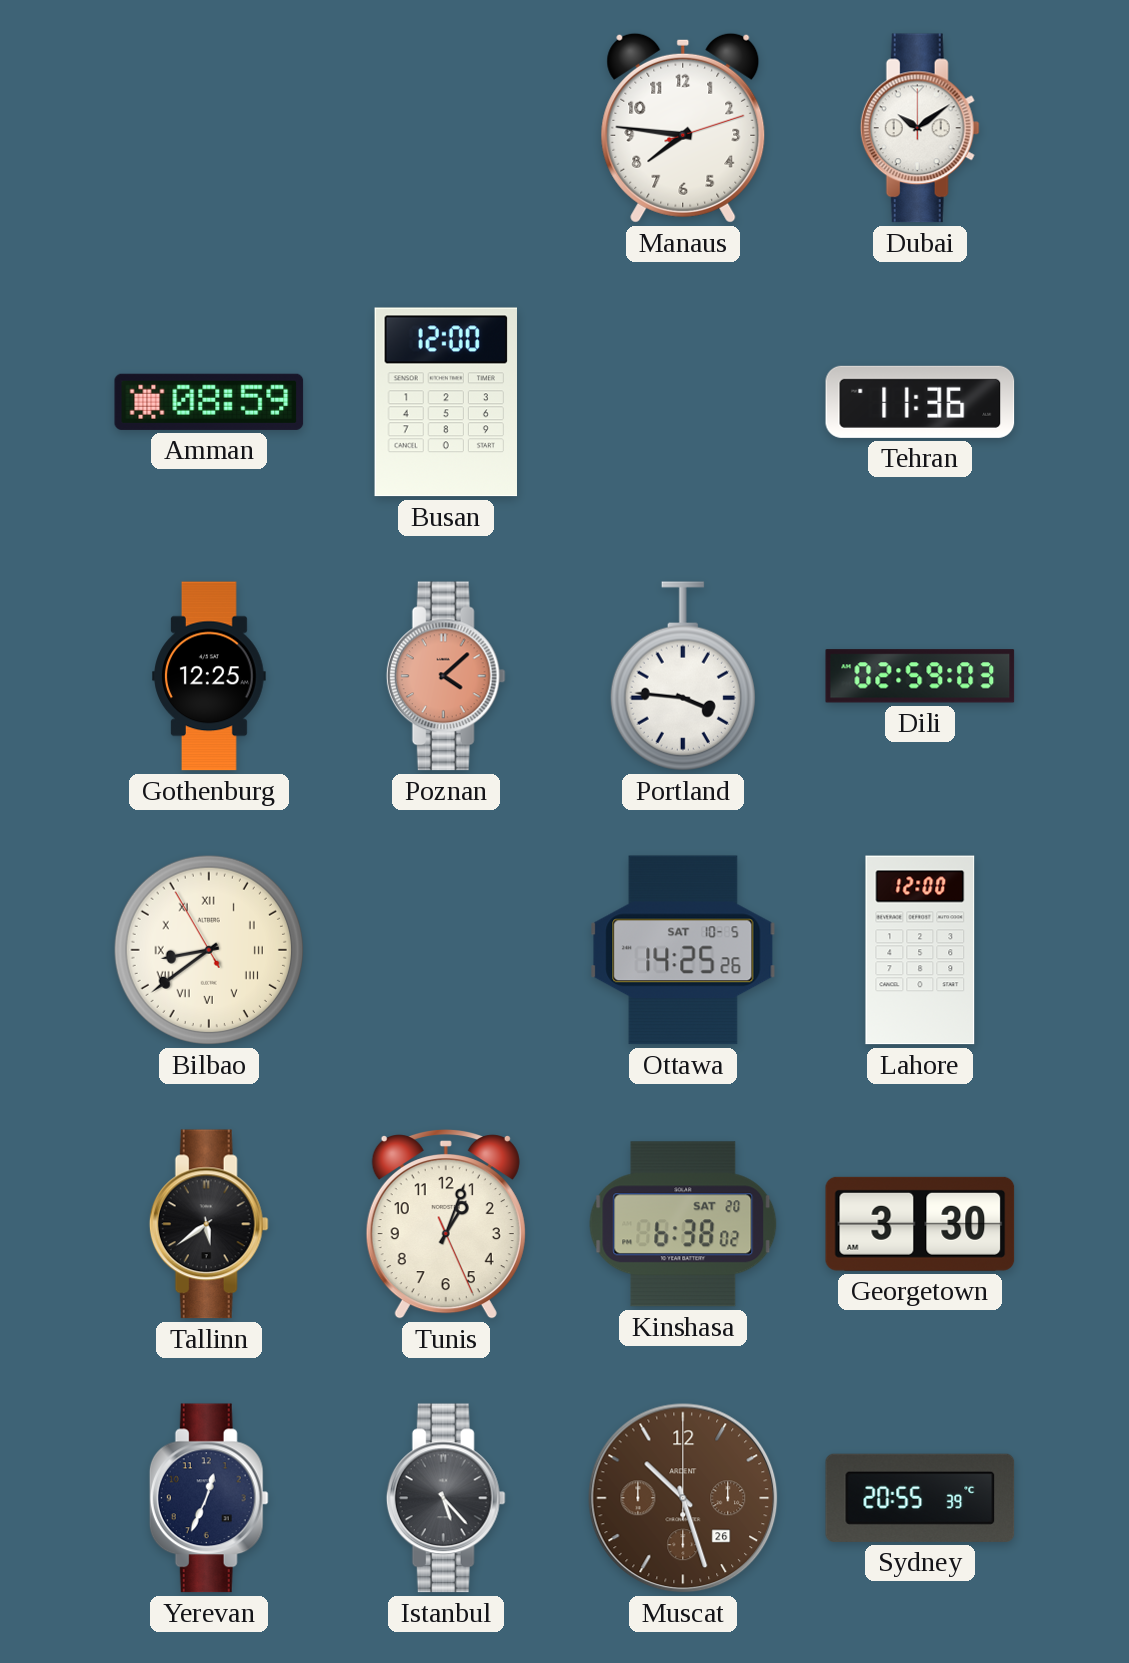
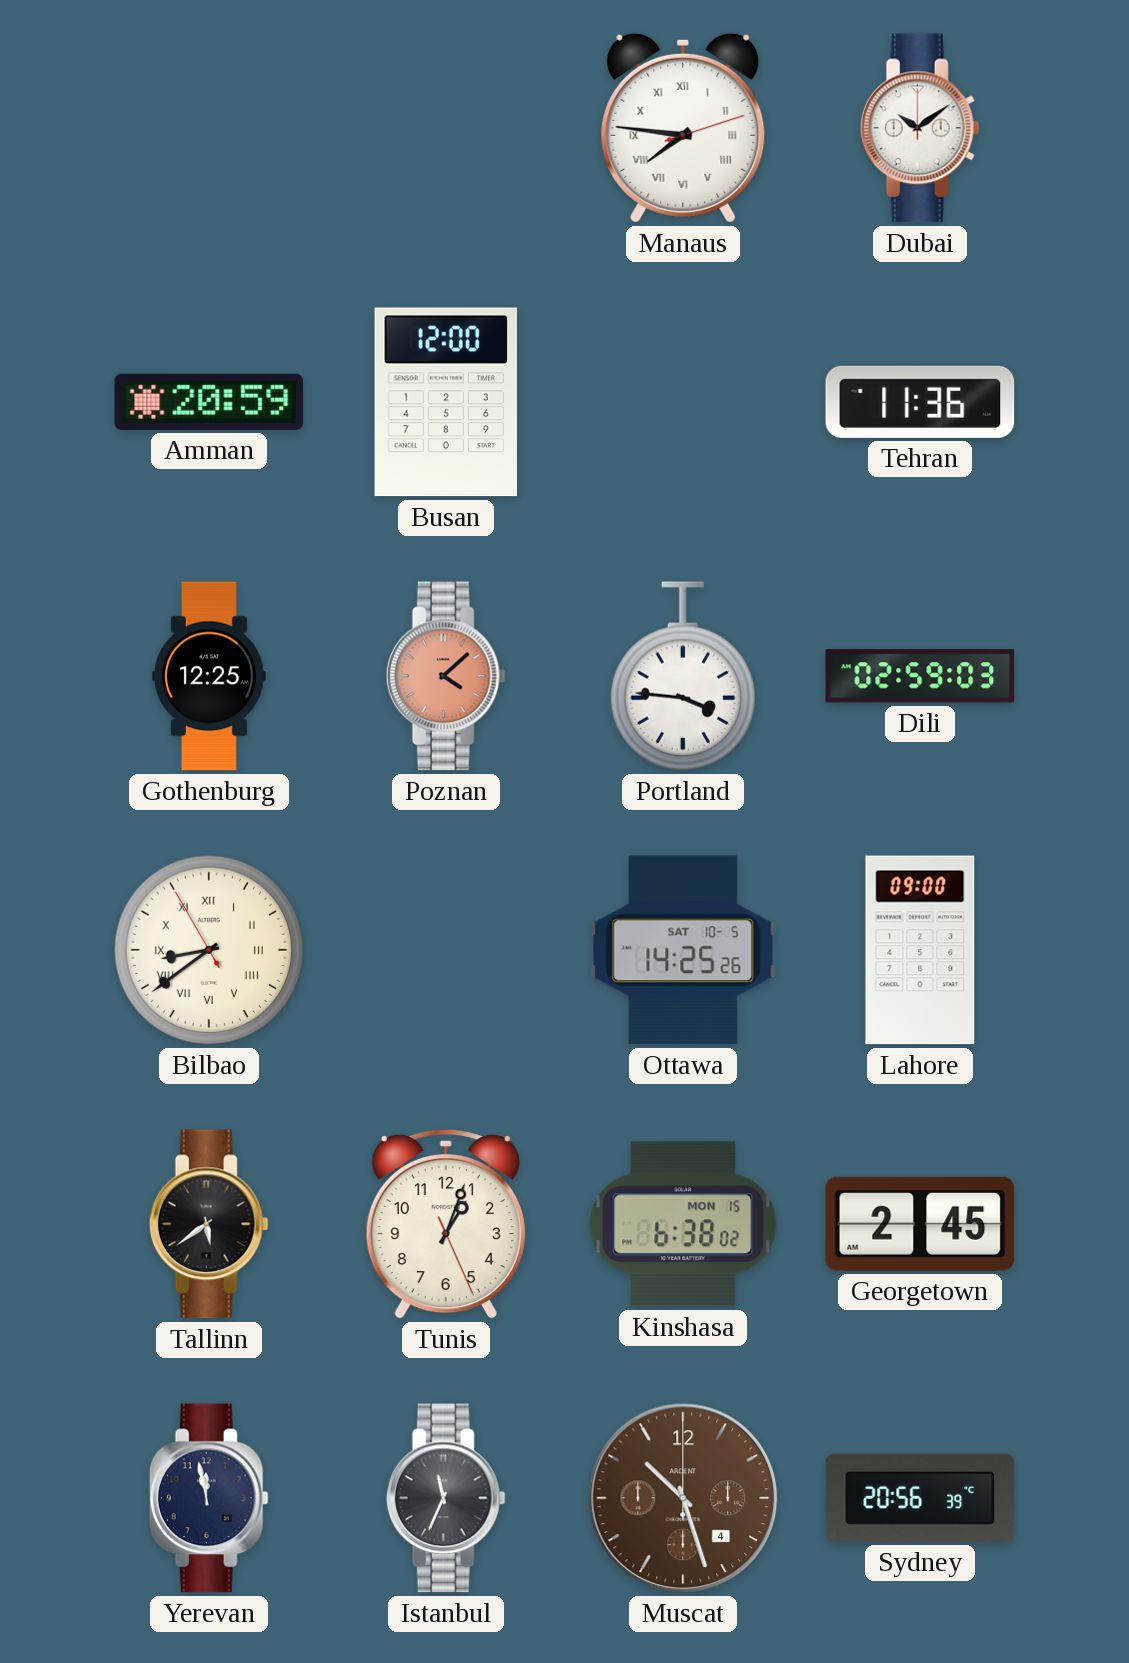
Manaus numerals: Arabic -> Roman
Amman: 08:59 -> 20:59
Lahore: 12:00 -> 09:00
Kinshasa date: SAT 20 -> MON 15
Georgetown: 3:30 -> 2:45
Yerevan: 12:34 -> 11:58
Istanbul: 5:23 -> 11:34
Muscat date: 26 -> 4
Sydney: 20:55 -> 20:56
